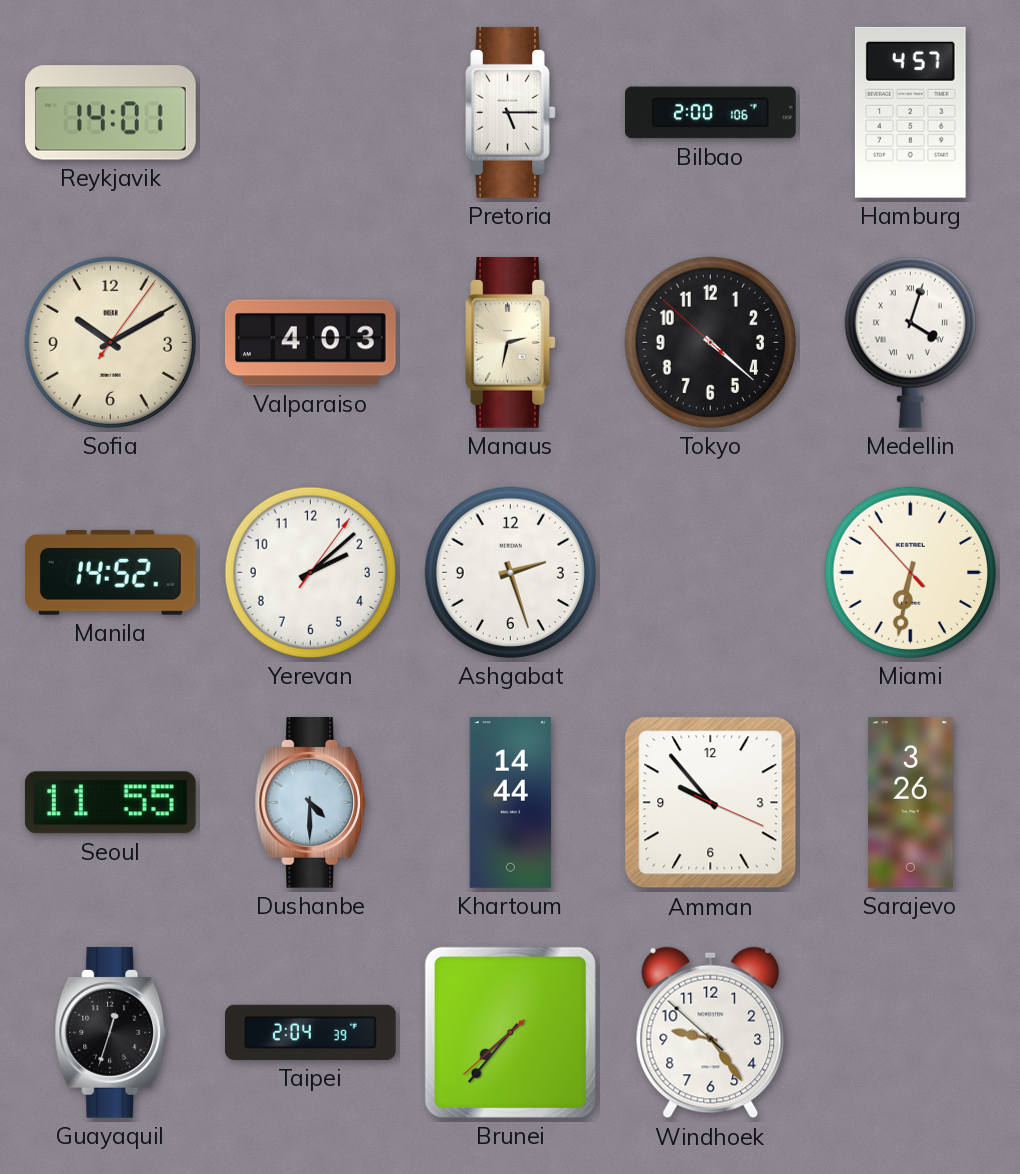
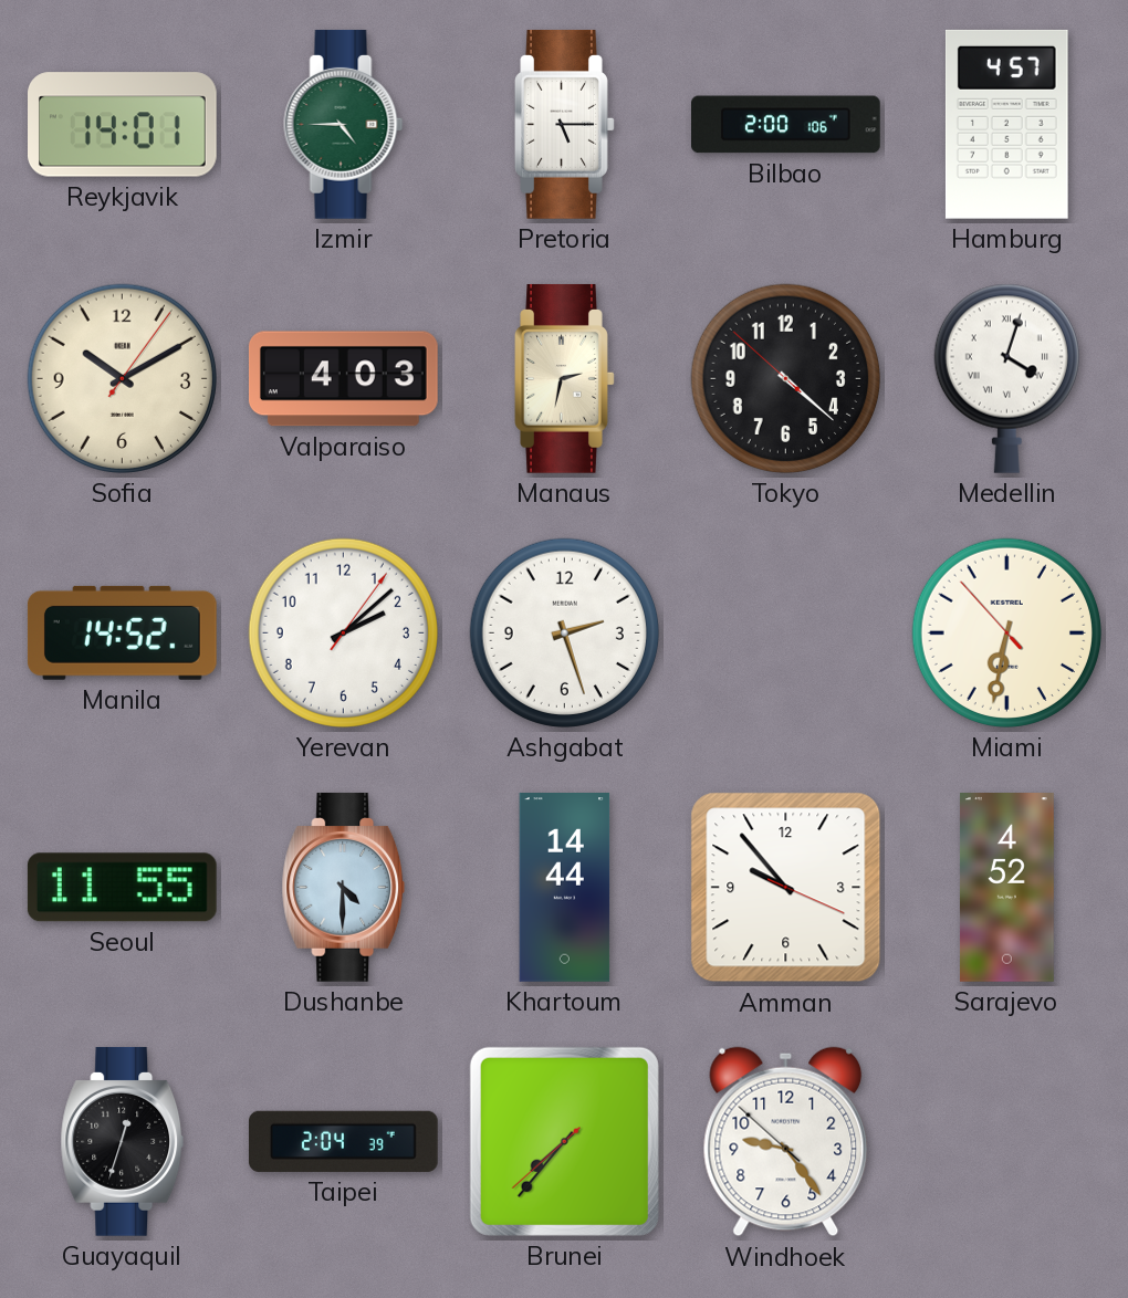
Izmir: none -> 4:45
Sarajevo: 3:26 -> 4:52
